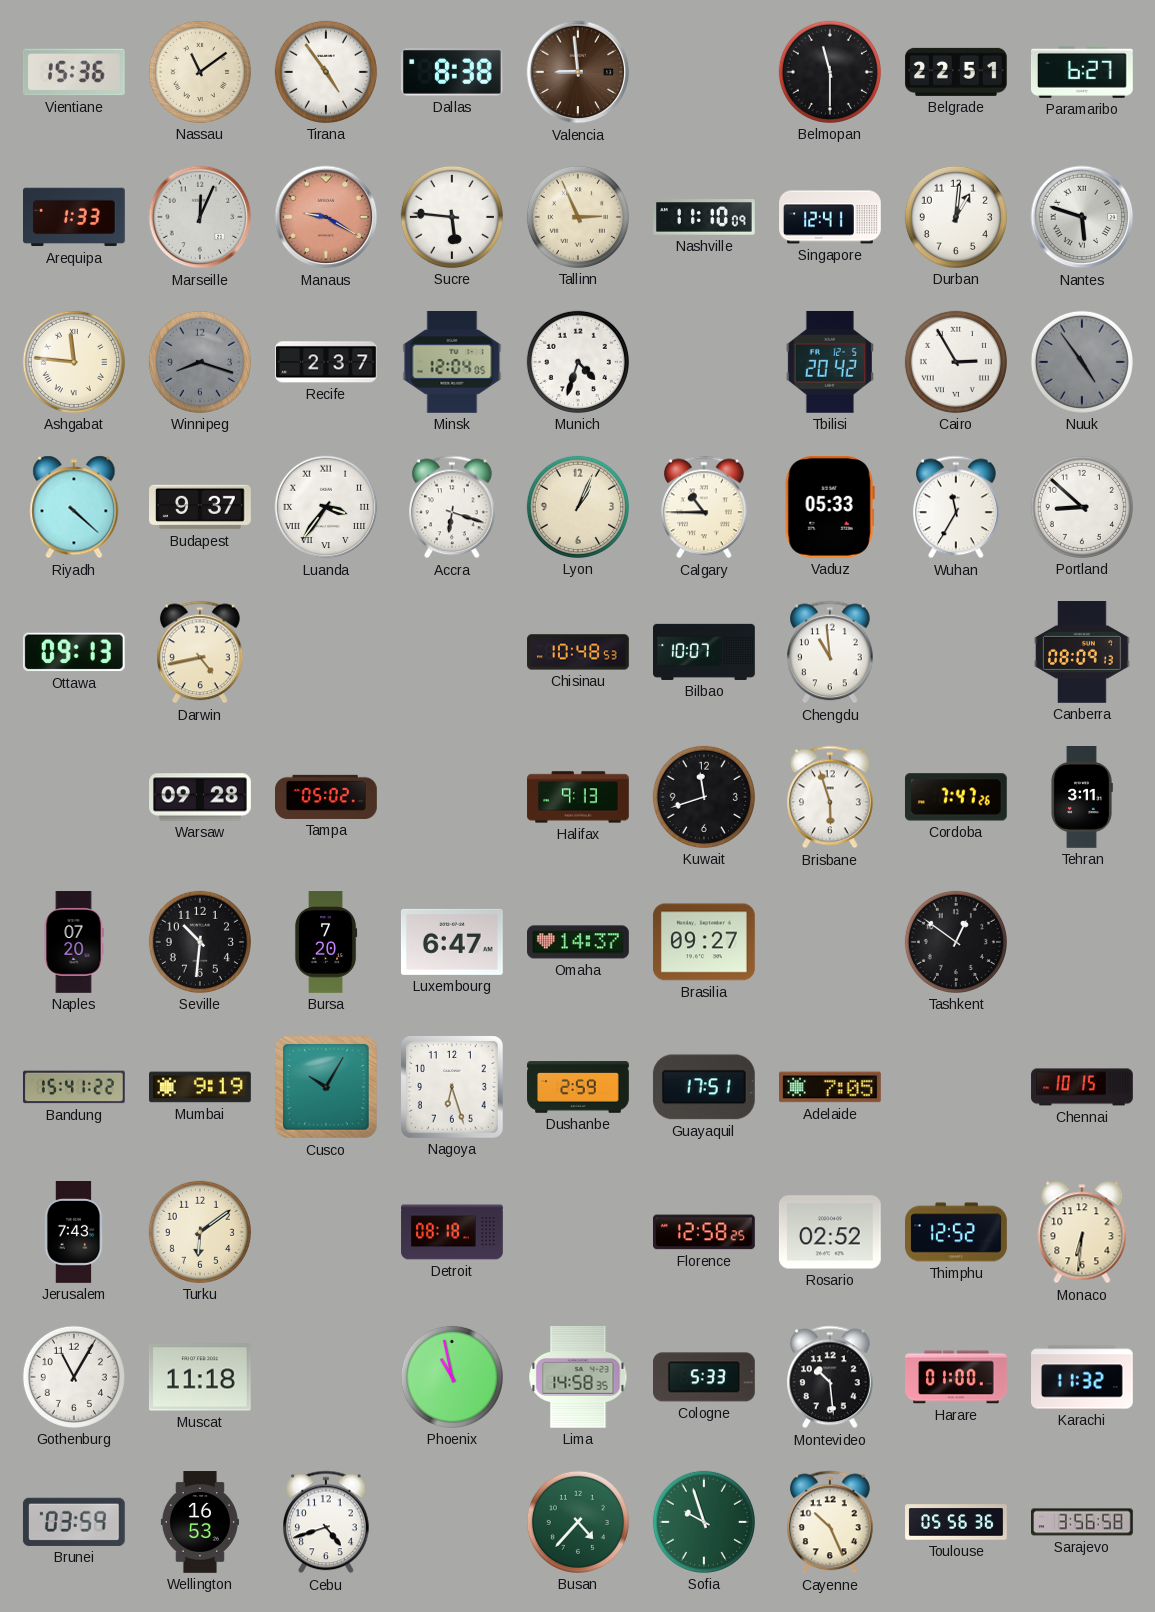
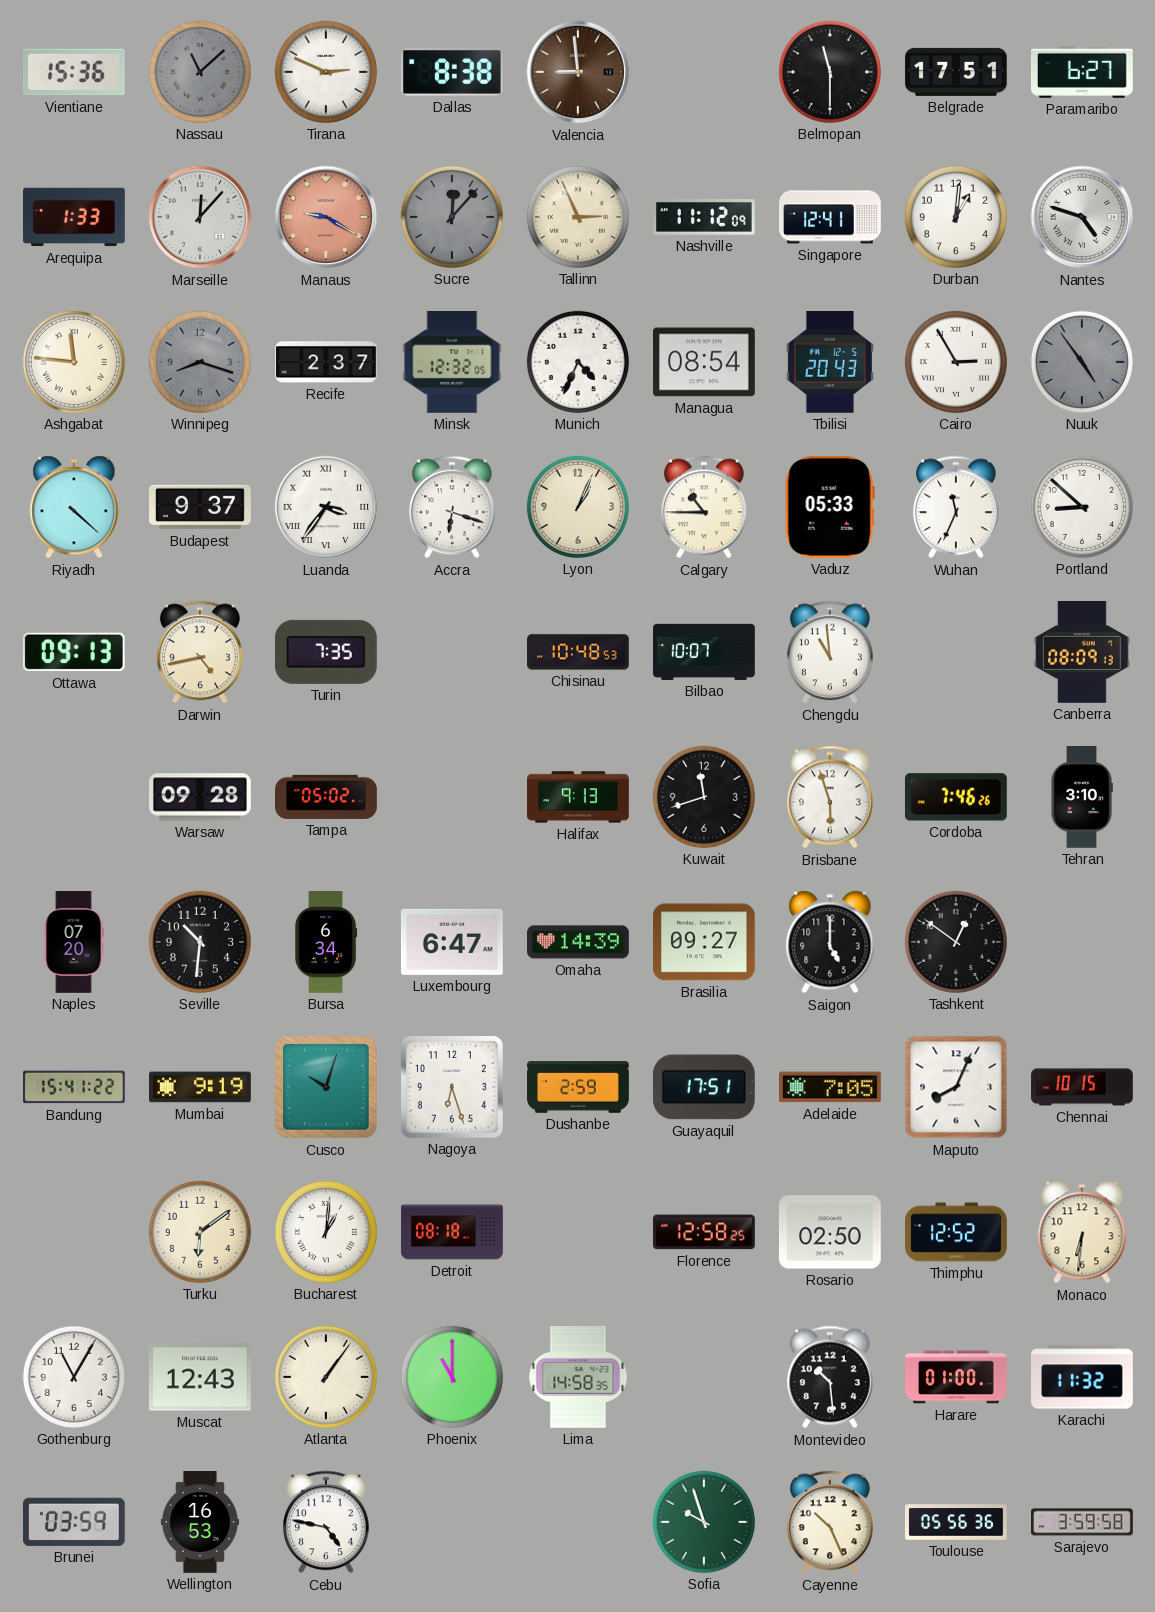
Nassau: 11:09 -> 11:08
Nassau dial: cream -> grey
Tirana: 4:54 -> 2:49
Belgrade: 22:51 -> 17:51
Marseille: 12:04 -> 12:07
Sucre: 5:46 -> 12:07
Sucre dial: white -> grey
Nashville: 11:10 -> 11:12
Nantes: 5:48 -> 4:48
Minsk: 12:04 -> 12:32
Munich: 4:33 -> 4:34
Managua: none -> 08:54
Tbilisi: 20:42 -> 20:43
Wuhan: 11:35 -> 11:34
Turin: none -> 7:35
Cordoba: 7:47 -> 7:46
Tehran: 3:11 -> 3:10
Bursa: 7:20 -> 6:34
Omaha: 14:37 -> 14:39
Saigon: none -> 5:00
Cusco: 10:05 -> 10:03
Maputo: none -> 8:04
Jerusalem: 7:43 -> none
Bucharest: none -> 1:01
Rosario: 02:52 -> 02:50
Muscat: 11:18 -> 12:43
Atlanta: none -> 1:06
Phoenix: 10:58 -> 11:00
Cologne: 5:33 -> none
Cebu: 4:42 -> 4:47
Busan: 4:37 -> none
Sarajevo: 3:56 -> 3:59
